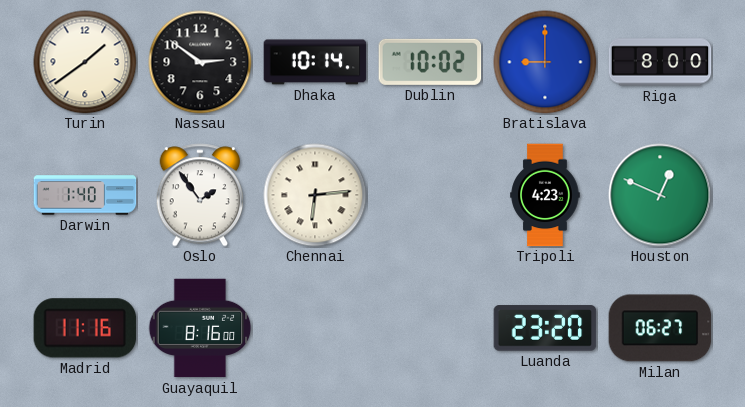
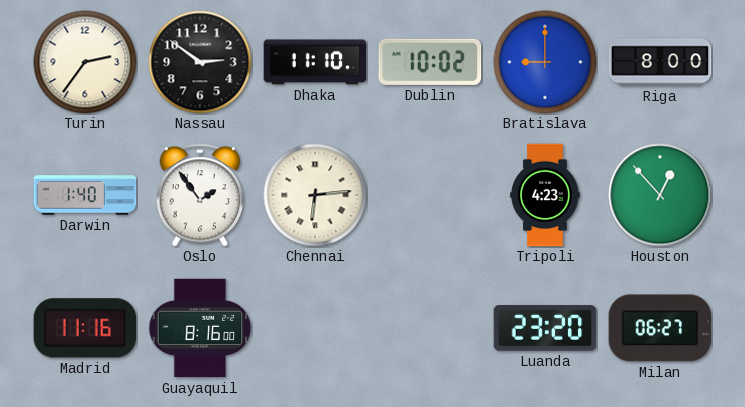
Turin: 1:39 -> 2:36
Dhaka: 10:14 -> 11:10
Houston: 12:49 -> 12:53
